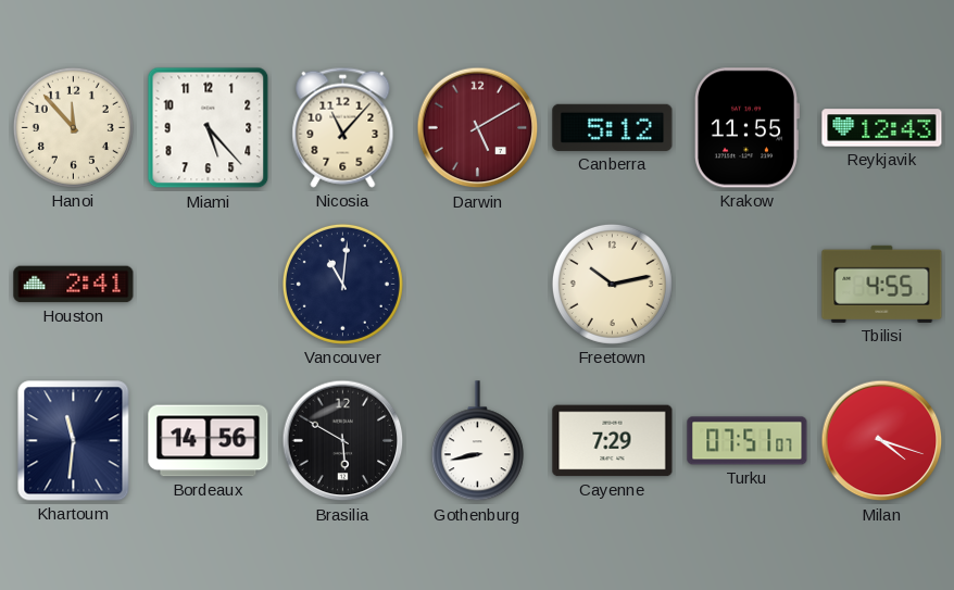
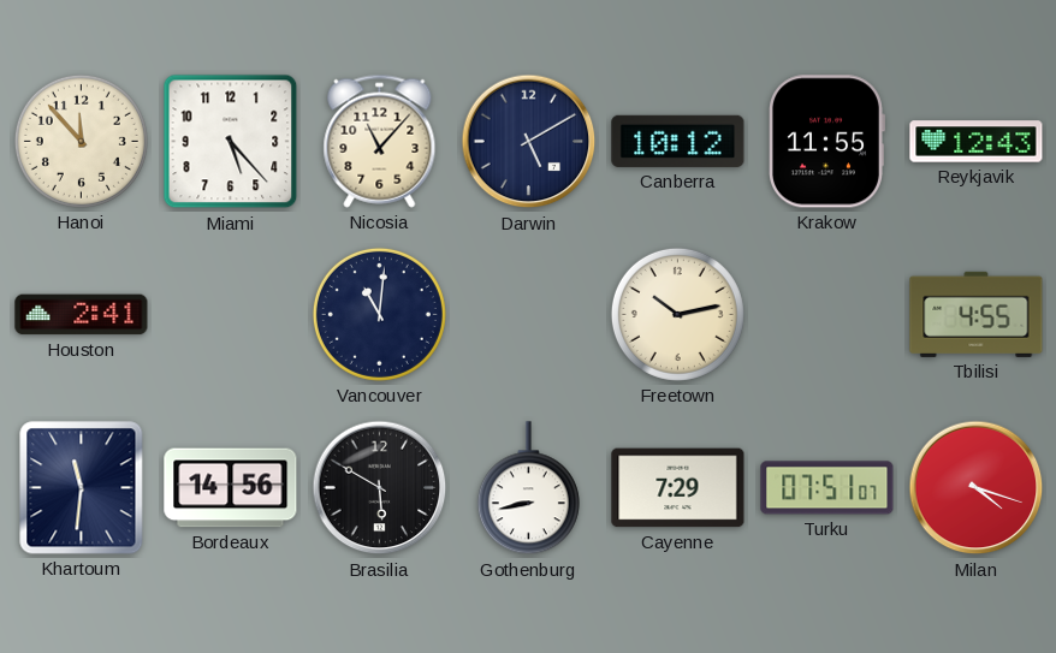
Darwin dial: burgundy -> navy
Canberra: 5:12 -> 10:12
